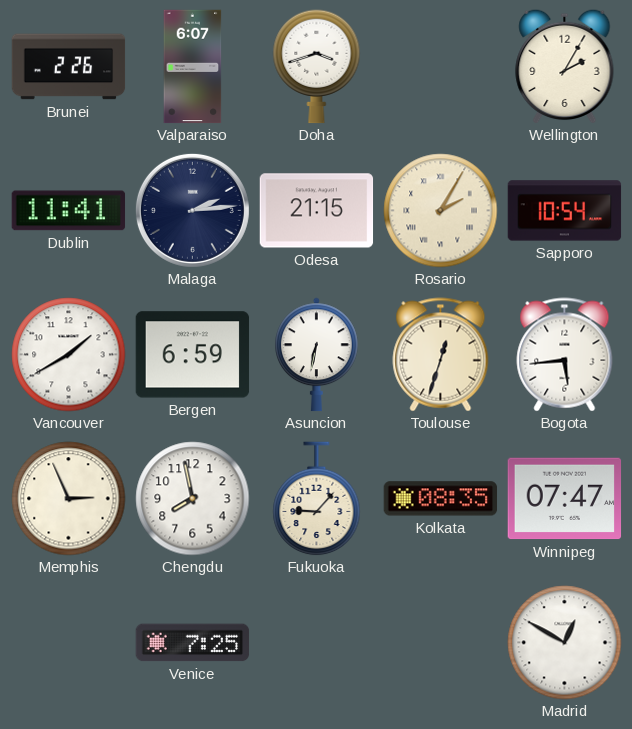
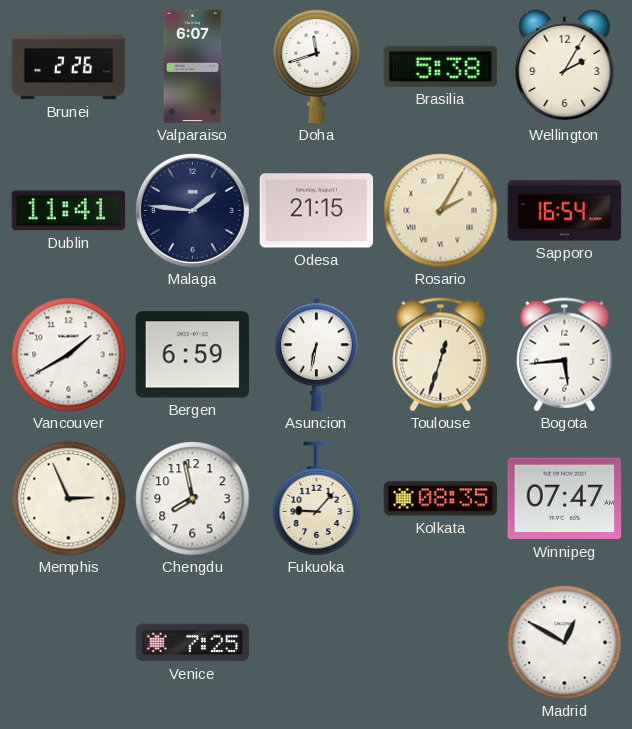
Doha: 3:42 -> 11:42
Brasilia: none -> 5:38
Malaga: 2:14 -> 1:46
Sapporo: 10:54 -> 16:54
